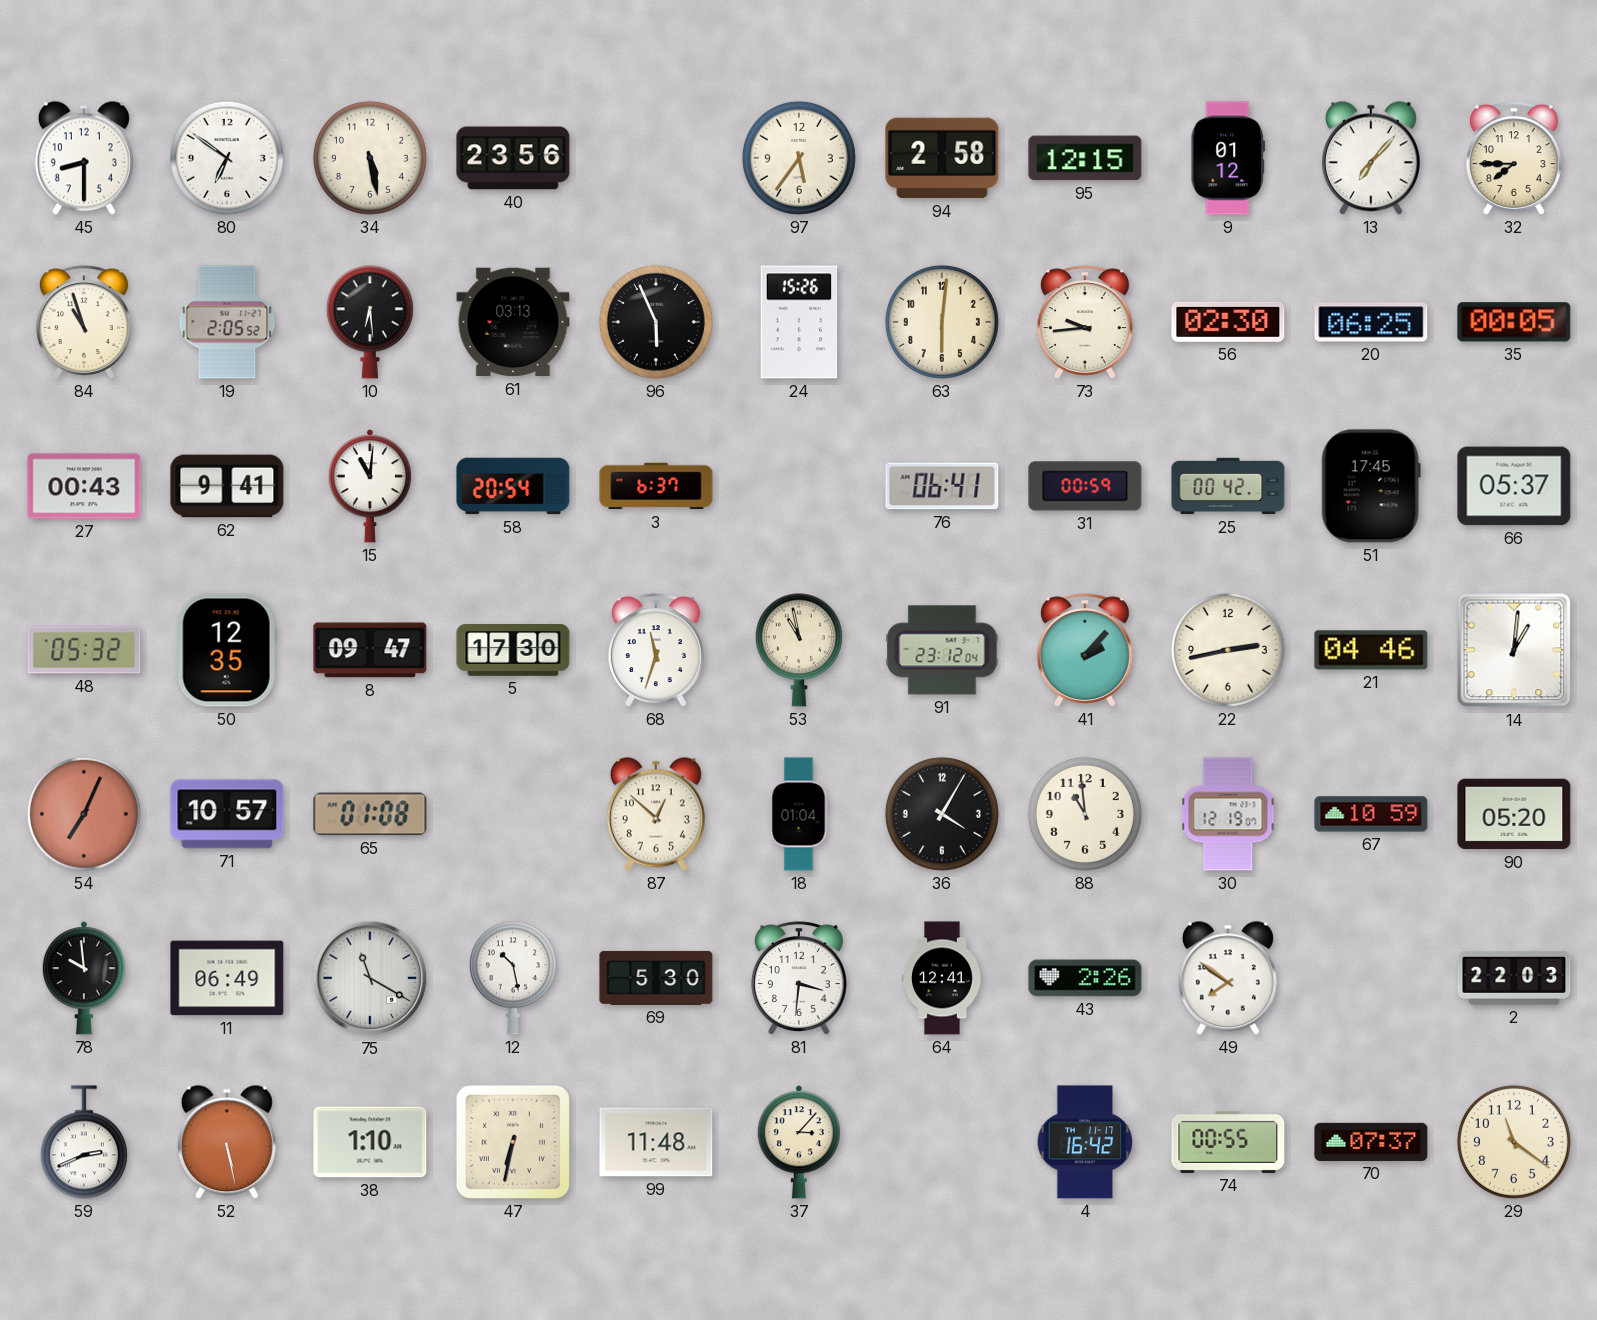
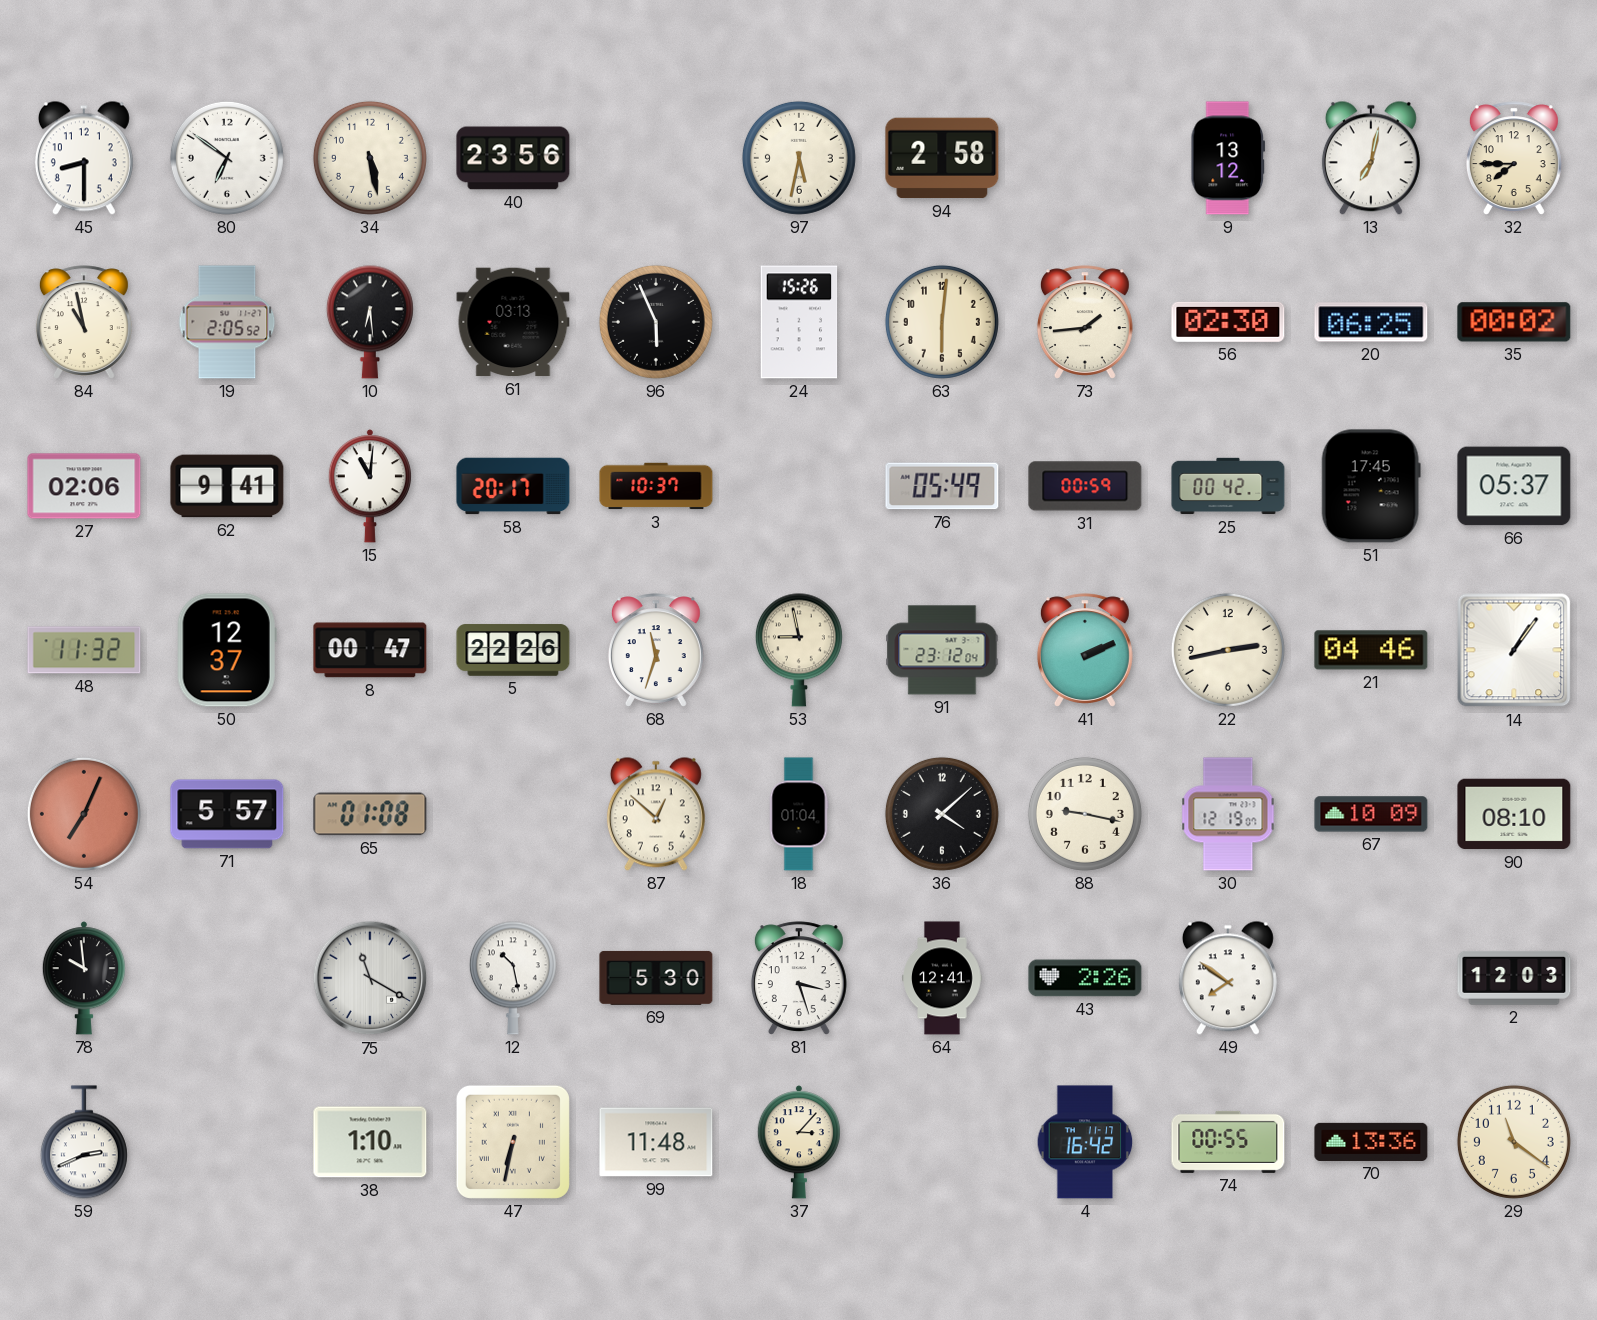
97: 5:36 -> 5:32
95: 12:15 -> none
9: 01:12 -> 13:12
13: 7:07 -> 7:02
84: 10:57 -> 10:58
73: 9:44 -> 1:44
35: 00:05 -> 00:02
27: 00:43 -> 02:06
58: 20:54 -> 20:17
3: 6:37 -> 10:37
76: 06:41 -> 05:49
48: 05:32 -> 11:32
50: 12:35 -> 12:37
8: 09:47 -> 00:47
5: 17:30 -> 22:26
53: 10:58 -> 8:58
41: 2:07 -> 2:11
14: 1:01 -> 1:06
71: 10:57 -> 5:57
36: 4:05 -> 4:08
88: 10:59 -> 9:17
67: 10:59 -> 10:09
90: 05:20 -> 08:10
11: 06:49 -> none
81: 3:31 -> 3:27
2: 22:03 -> 12:03
52: 5:28 -> none
70: 07:37 -> 13:36
